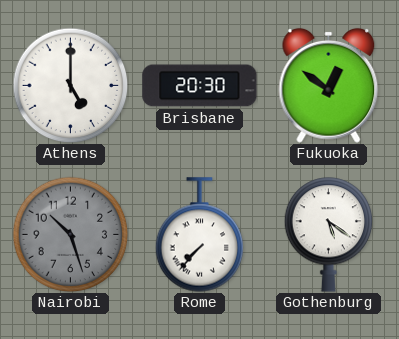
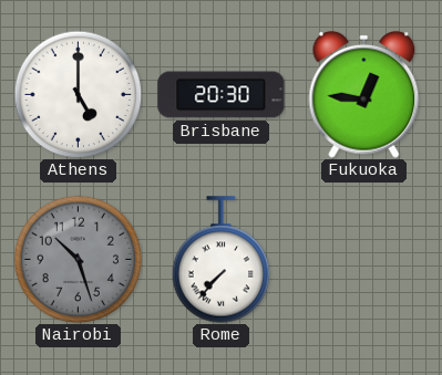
Fukuoka: 12:51 -> 12:46
Gothenburg: 5:21 -> none
